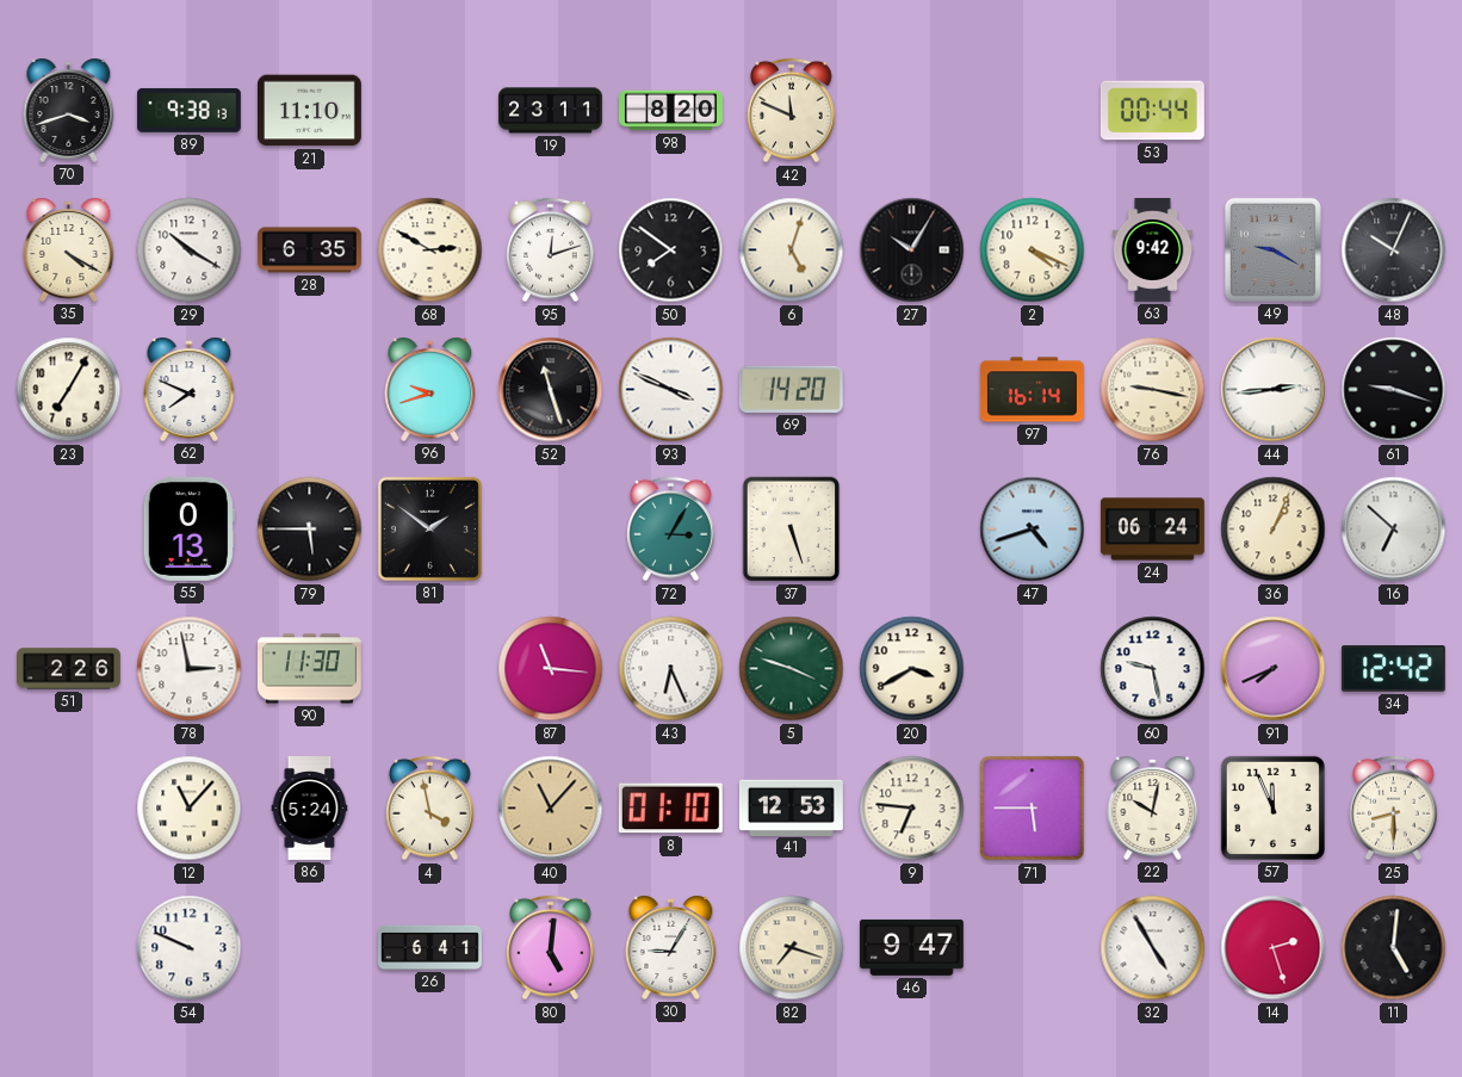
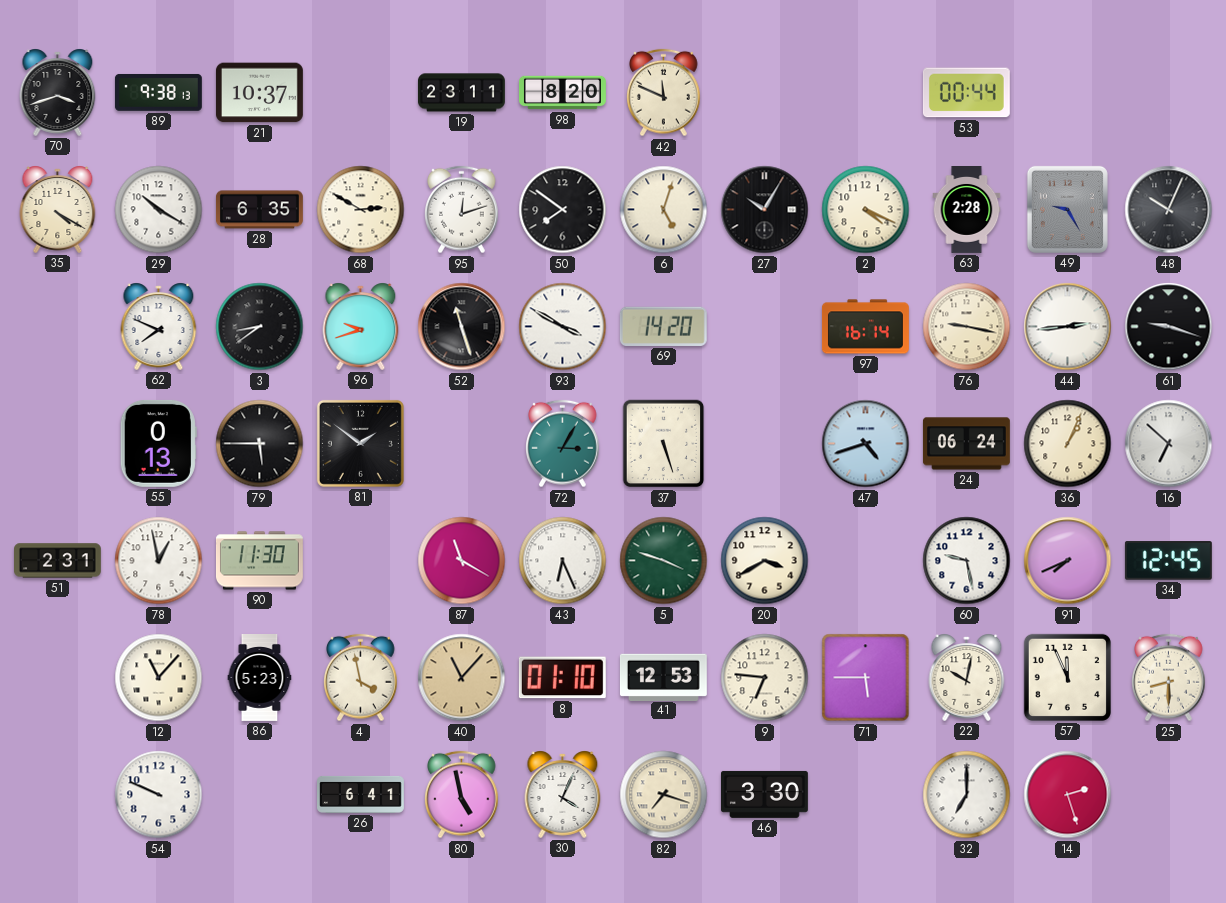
21: 11:10 -> 10:37
63: 9:42 -> 2:28
49: 9:20 -> 9:25
23: 7:05 -> none
3: none -> 8:39
93: 3:49 -> 3:50
51: 2:26 -> 2:31
78: 2:58 -> 12:58
87: 11:16 -> 11:20
34: 12:42 -> 12:45
86: 5:24 -> 5:23
80: 5:01 -> 4:58
30: 9:05 -> 4:04
46: 9:47 -> 3:30
32: 4:55 -> 7:00
11: 5:01 -> none
